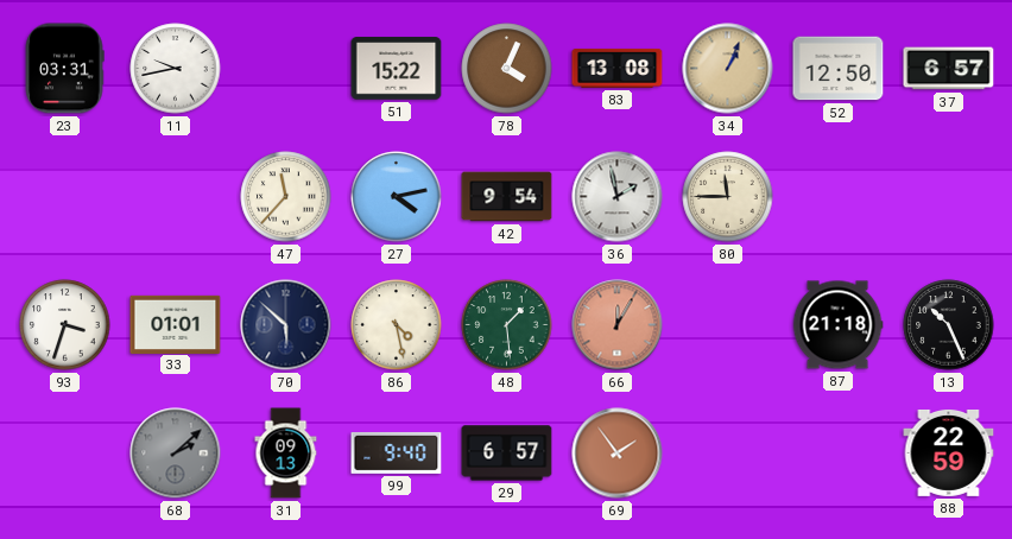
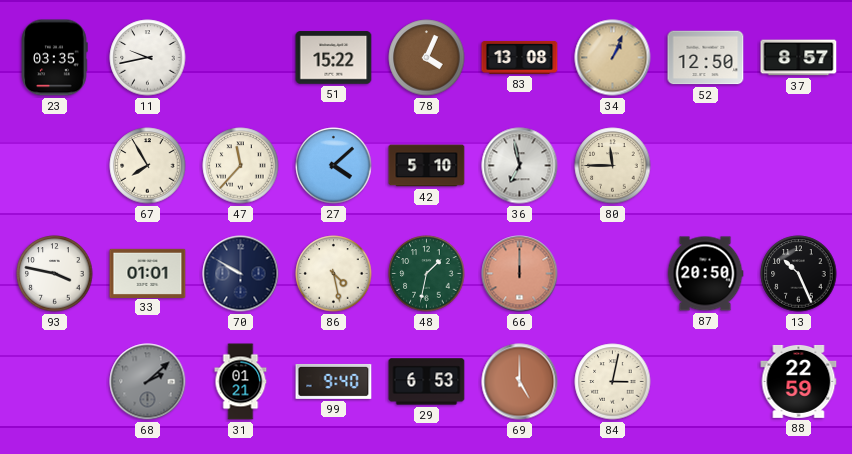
23: 03:31 -> 03:35
37: 6:57 -> 8:57
67: none -> 7:55
27: 4:13 -> 4:08
42: 9:54 -> 5:10
36: 1:58 -> 6:58
93: 3:33 -> 3:47
70: 5:52 -> 9:50
48: 1:29 -> 1:32
66: 12:05 -> 12:00
87: 21:18 -> 20:50
31: 09:13 -> 01:21
29: 6:57 -> 6:53
69: 1:54 -> 5:00
84: none -> 3:02
